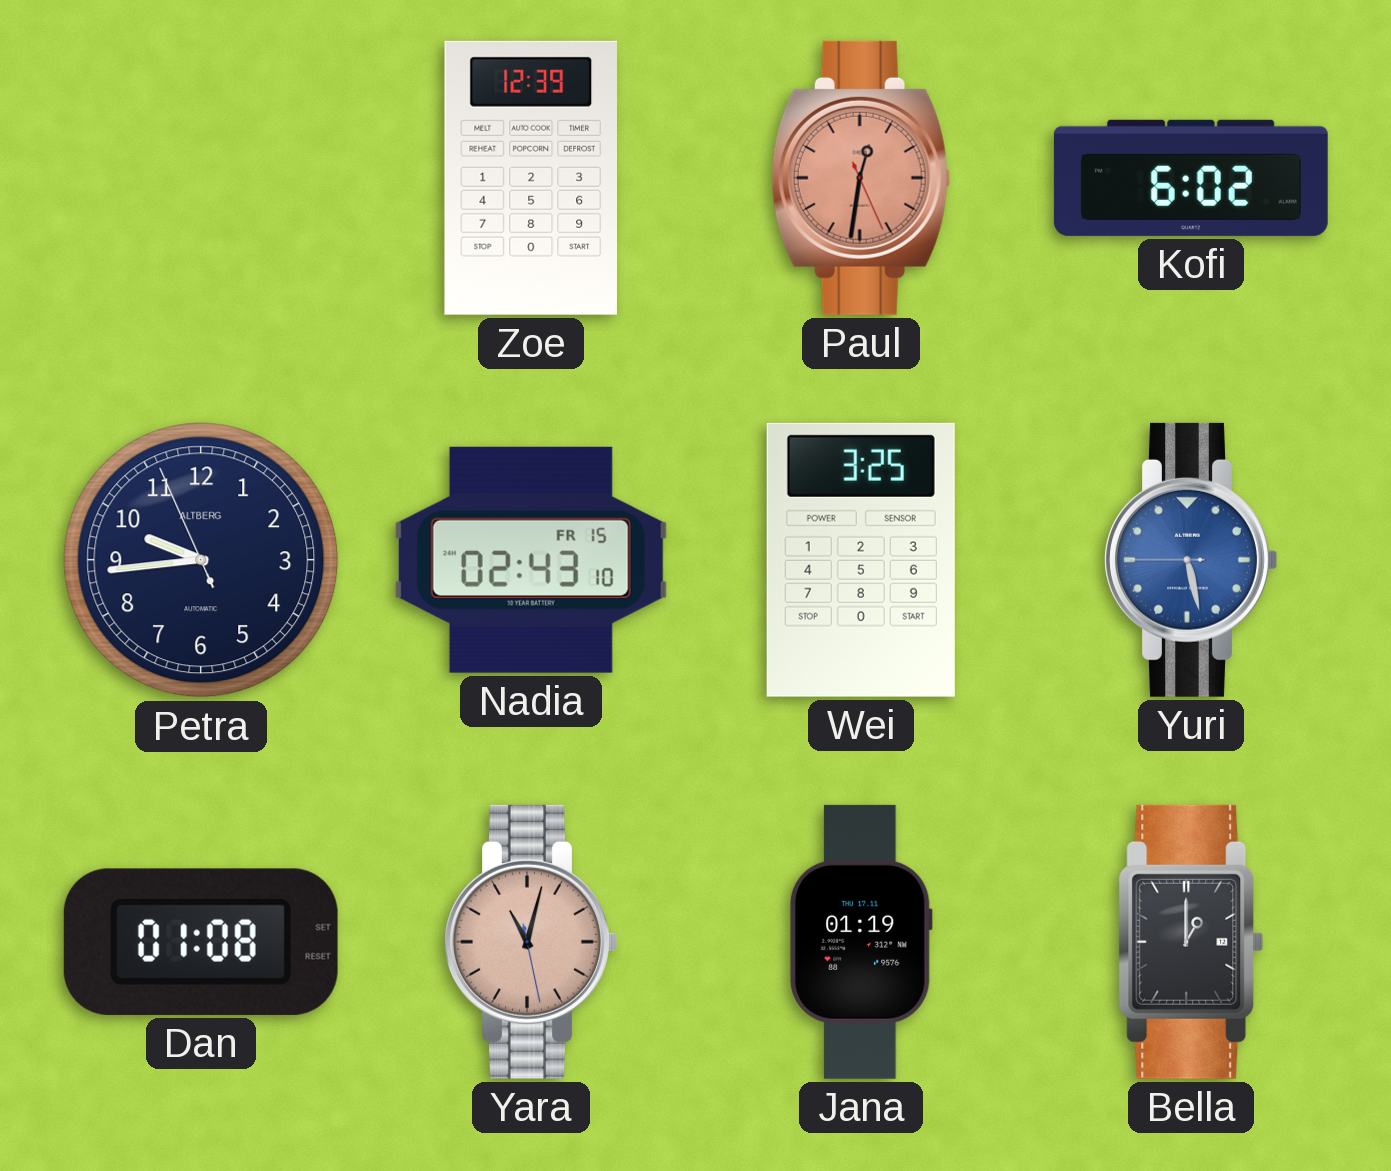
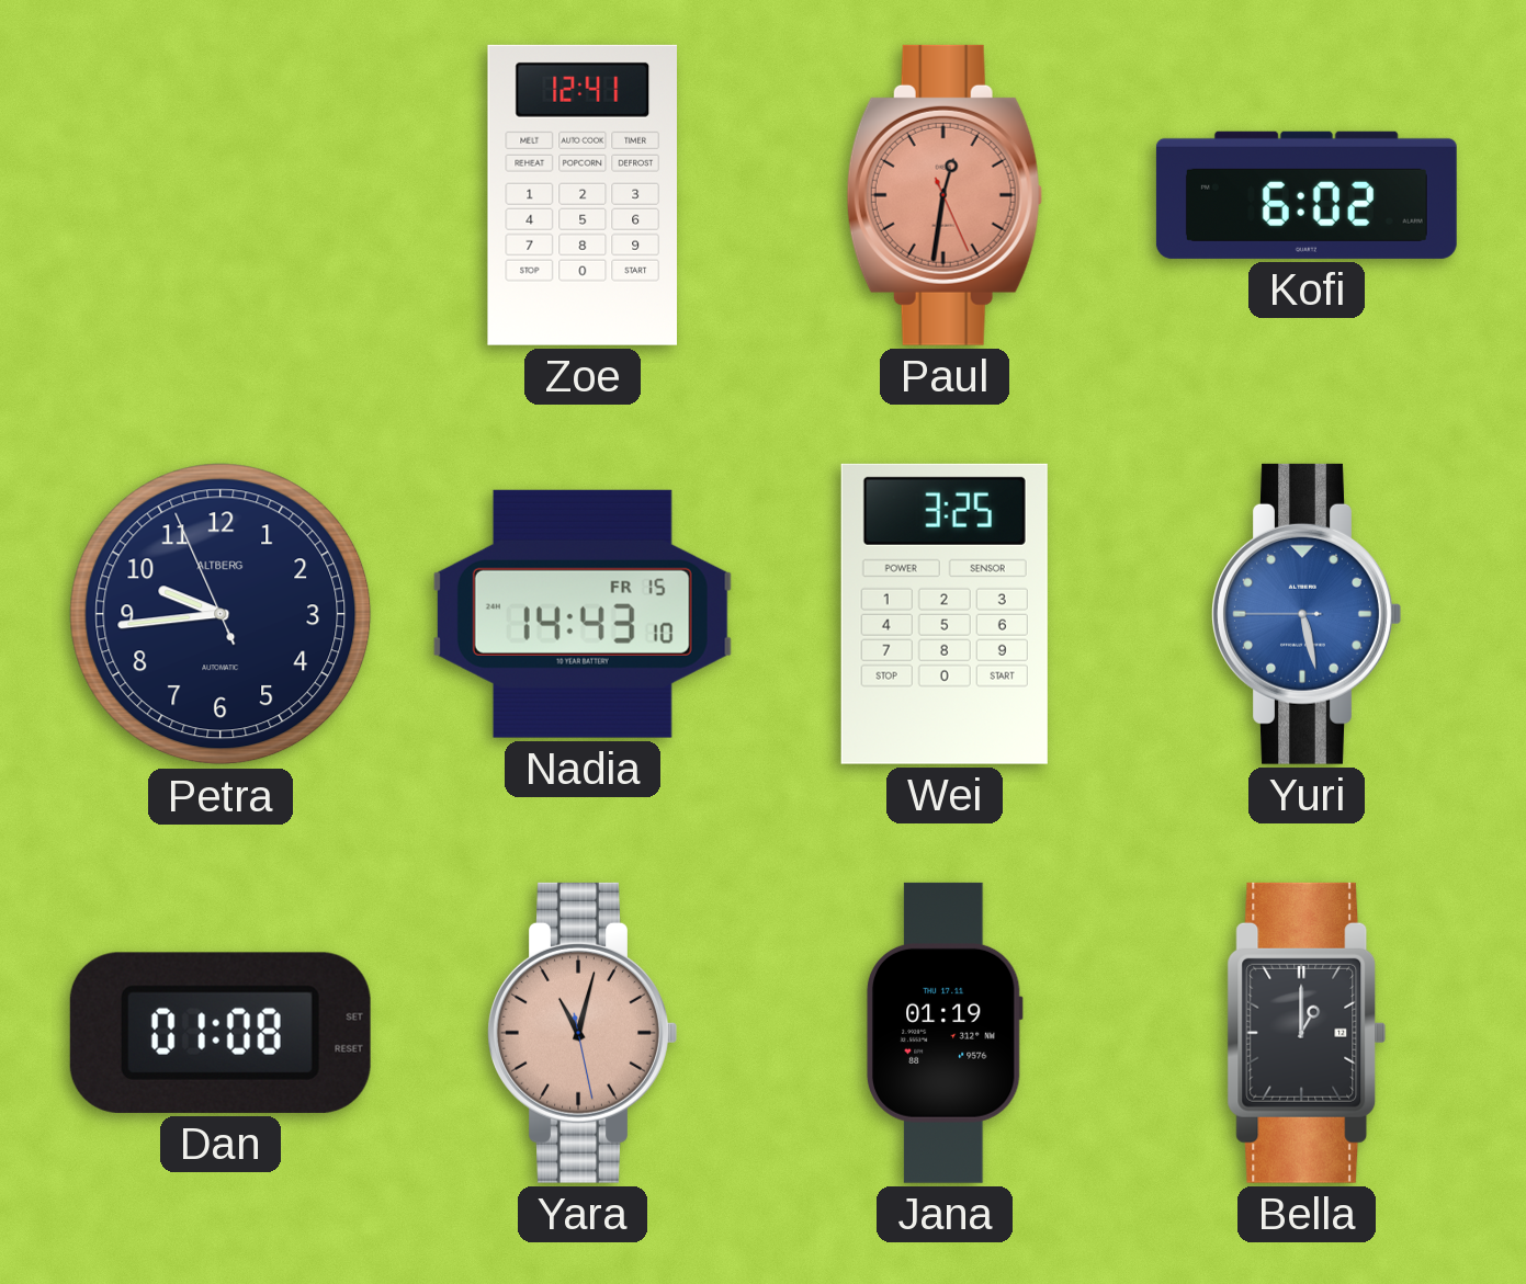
Zoe: 12:39 -> 12:41
Nadia: 02:43 -> 14:43
